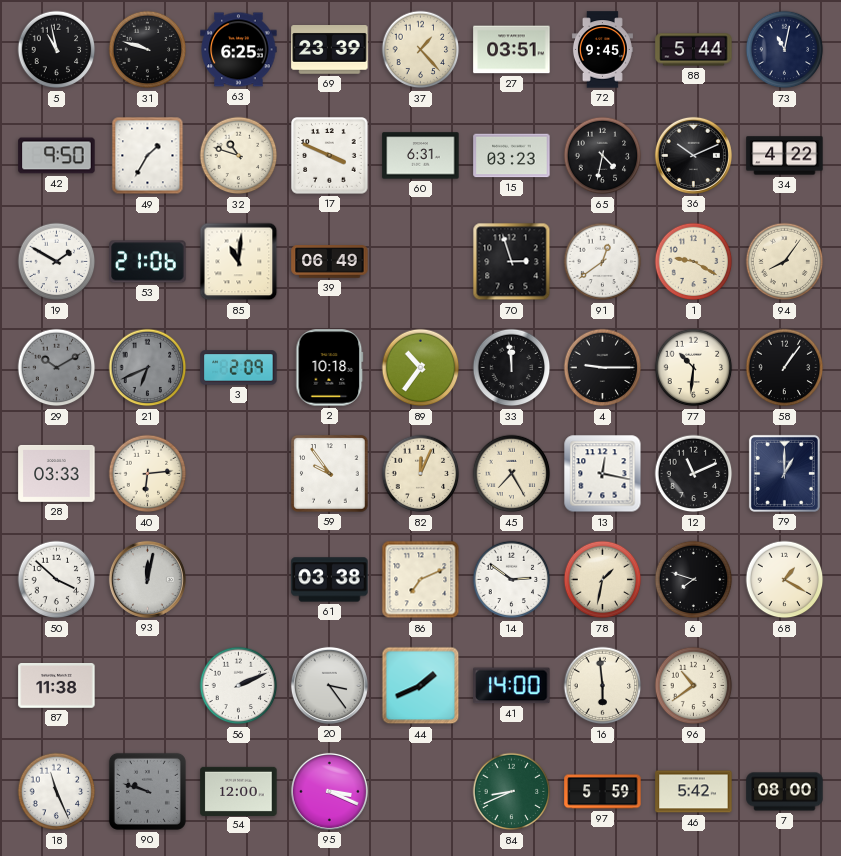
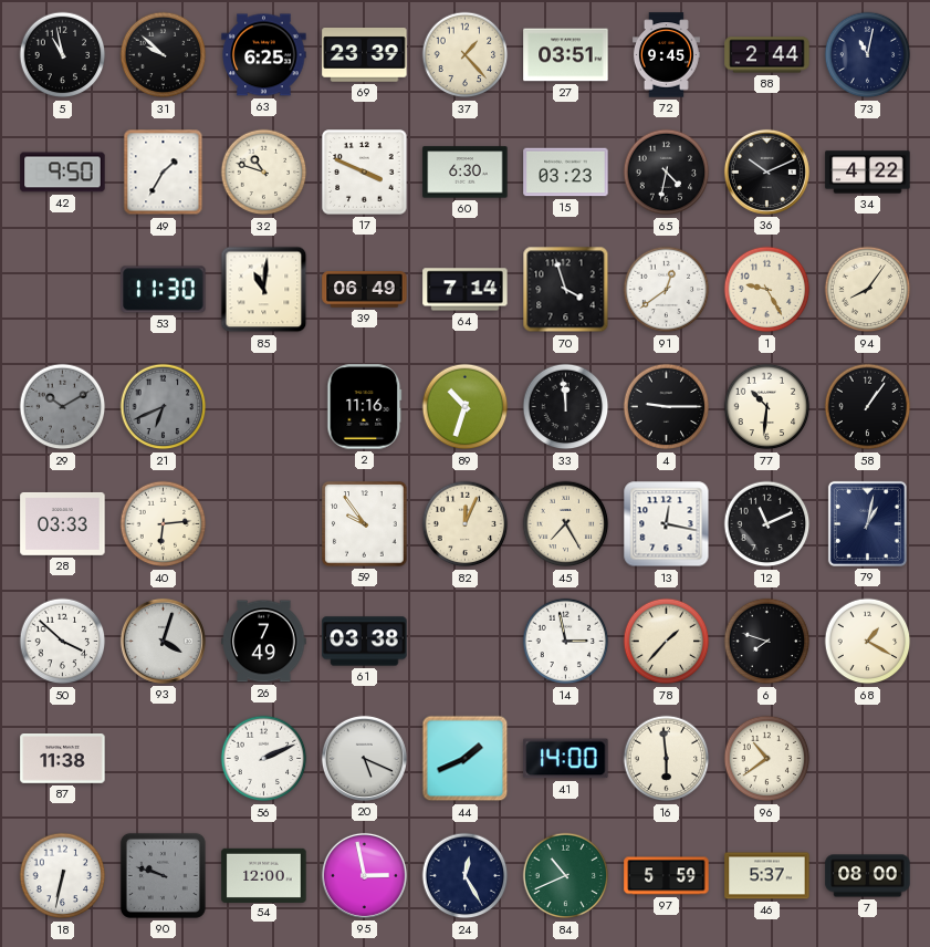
31: 9:48 -> 9:52
88: 5:44 -> 2:44
60: 6:31 -> 6:30
19: 1:50 -> none
53: 21:06 -> 11:30
64: none -> 7:14
70: 2:57 -> 3:57
1: 9:20 -> 9:25
3: 2:09 -> none
2: 10:18 -> 11:16
89: 10:36 -> 10:33
79: 1:00 -> 1:02
93: 12:02 -> 4:03
26: none -> 7:49
86: 7:11 -> none
14: 2:51 -> 2:58
78: 1:32 -> 1:37
20: 3:24 -> 5:19
18: 11:26 -> 6:32
95: 3:19 -> 2:58
24: none -> 12:25
84: 8:41 -> 10:41
46: 5:42 -> 5:37
